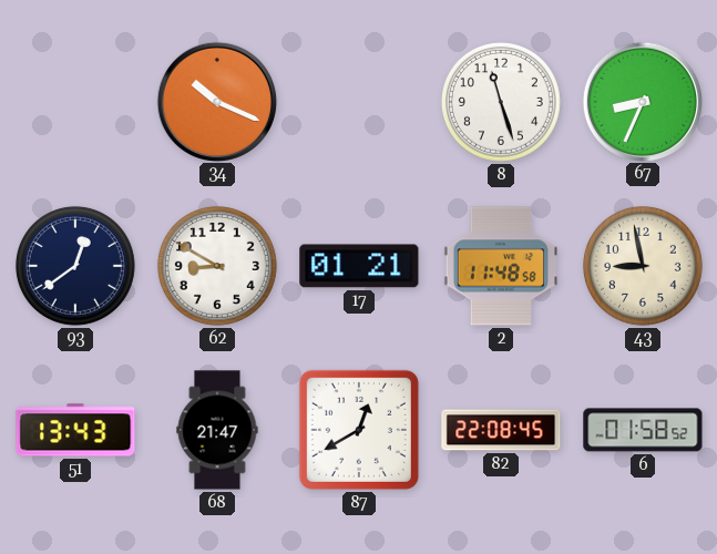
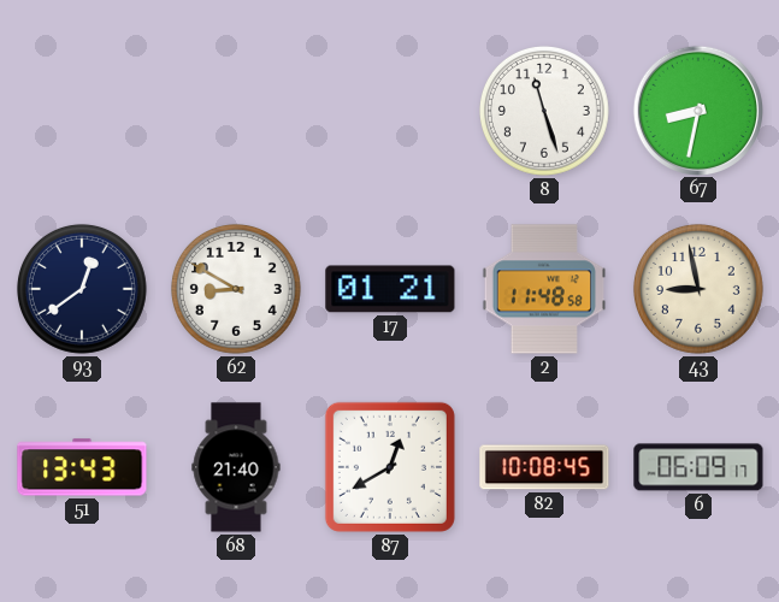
34: 10:19 -> none
67: 8:34 -> 8:32
68: 21:47 -> 21:40
82: 22:08 -> 10:08
6: 01:58 -> 06:09
